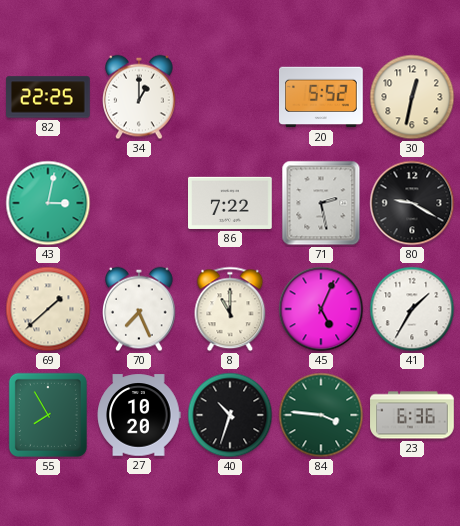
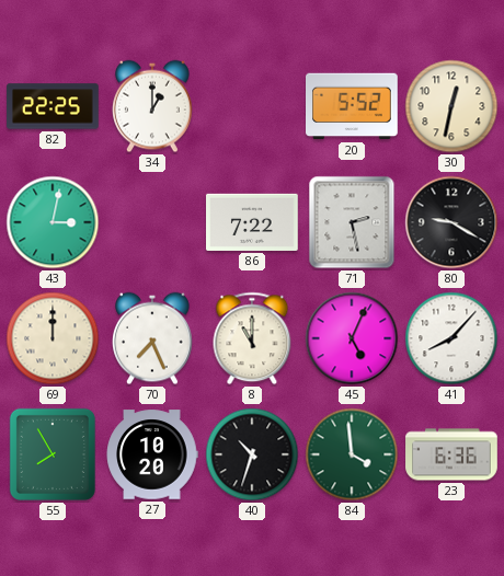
69: 1:38 -> 12:00
41: 1:35 -> 8:07
84: 3:46 -> 3:59
